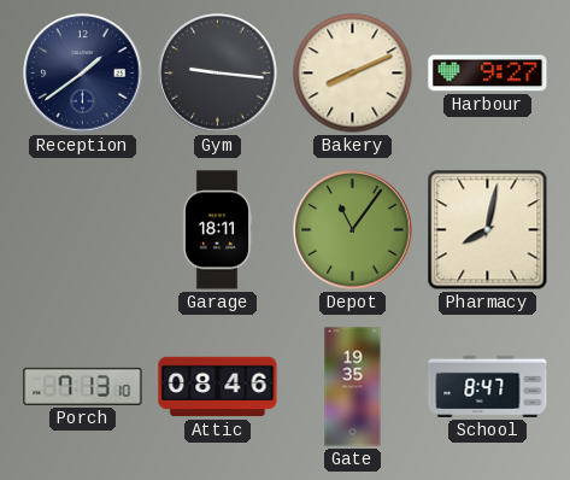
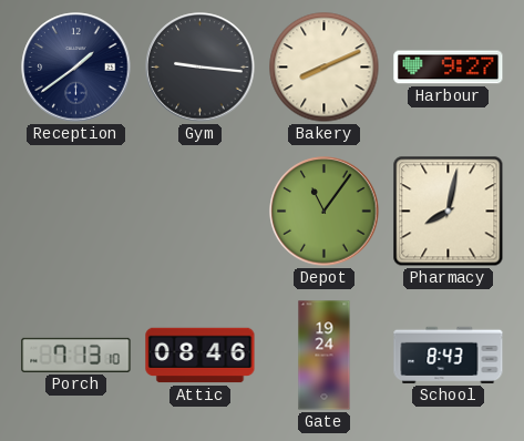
Garage: 18:11 -> none
Gate: 19:35 -> 19:24
School: 8:47 -> 8:43
